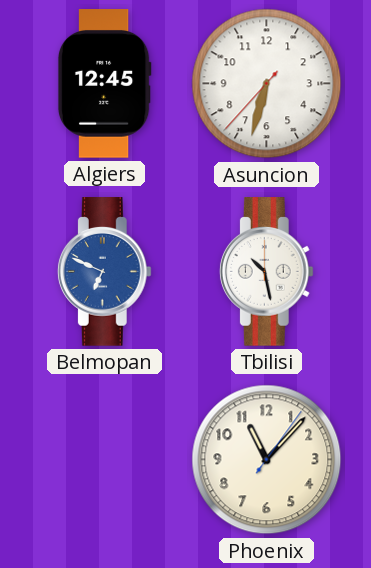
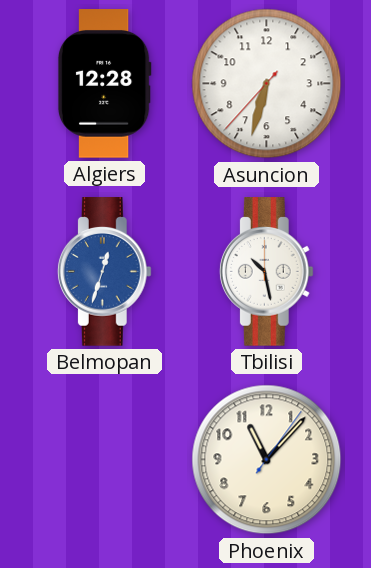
Algiers: 12:45 -> 12:28
Belmopan: 6:49 -> 12:33
